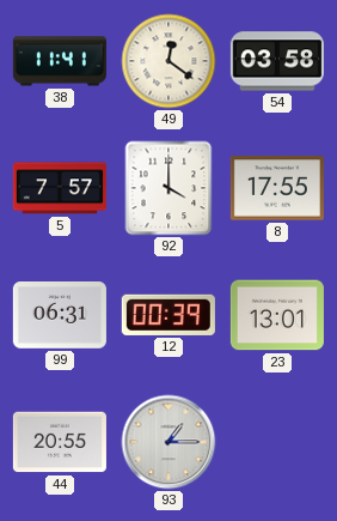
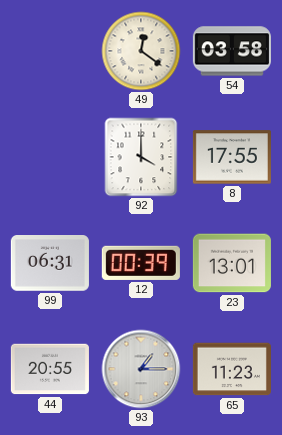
38: 11:41 -> none
5: 7:57 -> none
65: none -> 11:23
